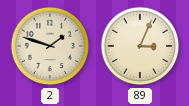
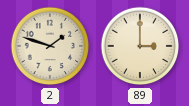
89: 3:04 -> 3:00
